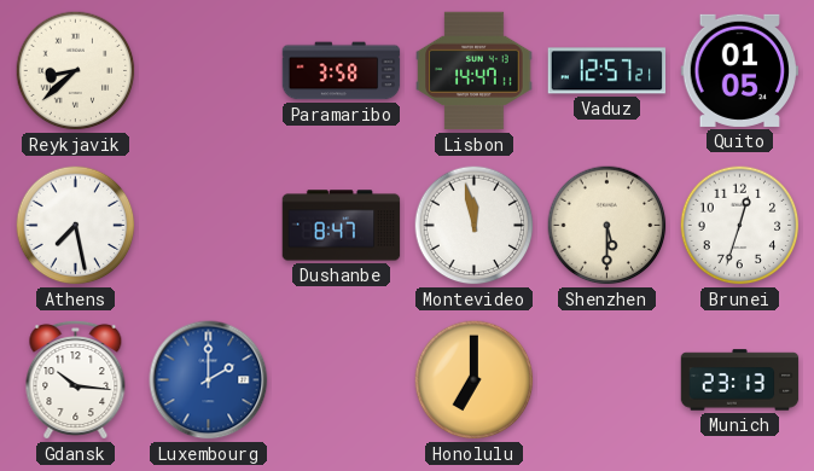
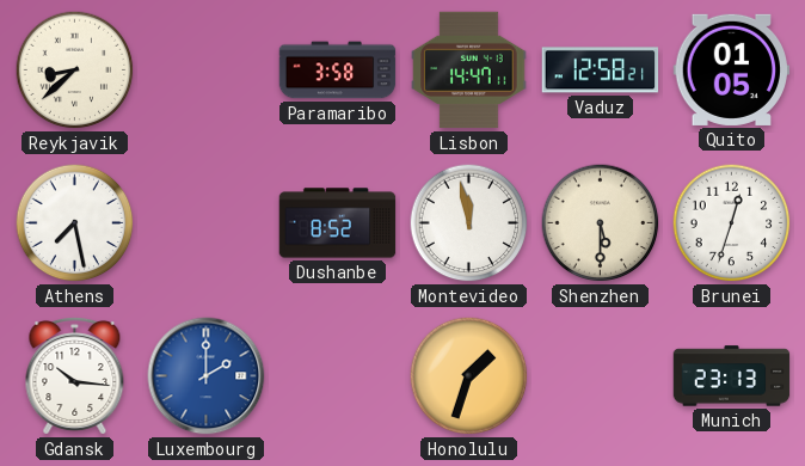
Vaduz: 12:57 -> 12:58
Dushanbe: 8:47 -> 8:52
Honolulu: 7:00 -> 1:33
